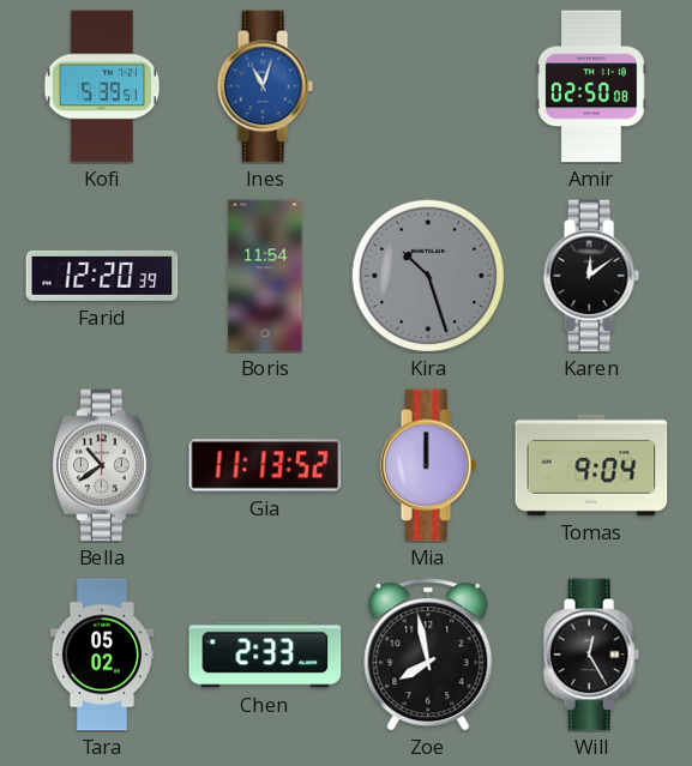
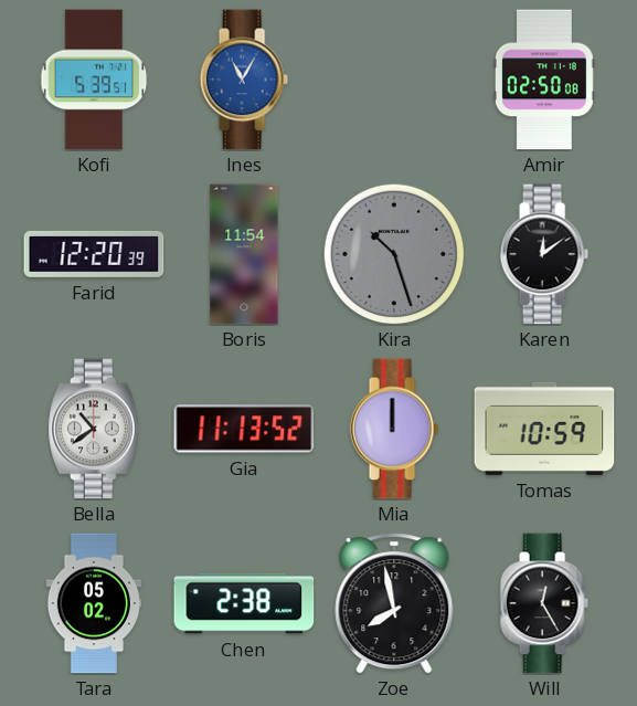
Ines: 11:03 -> 11:05
Tomas: 9:04 -> 10:59
Chen: 2:33 -> 2:38
